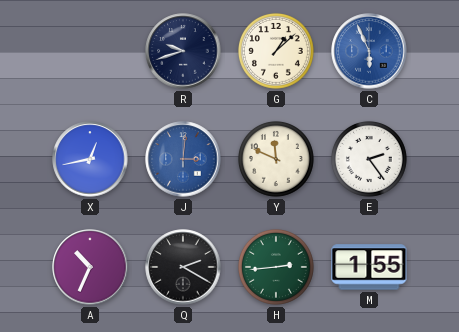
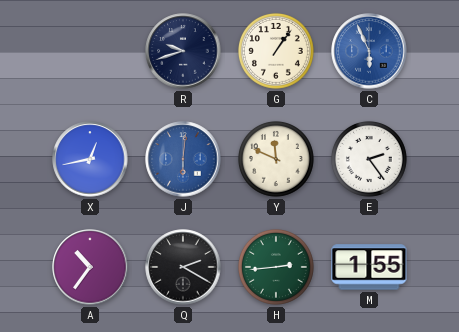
G: 1:08 -> 1:06
J: 3:01 -> 6:01
A: 10:34 -> 10:36
